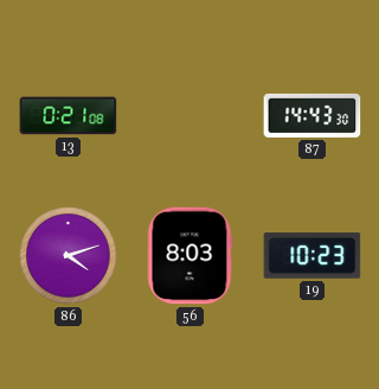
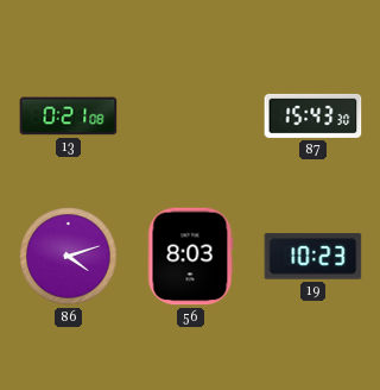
87: 14:43 -> 15:43
